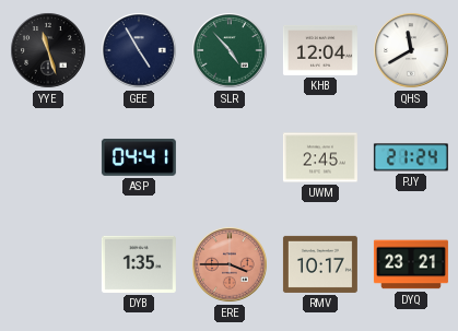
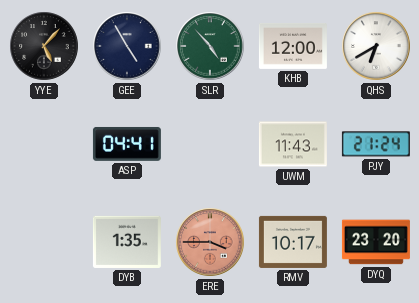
YYE: 11:27 -> 5:07
KHB: 12:04 -> 12:00
QHS: 11:40 -> 6:40
UWM: 2:45 -> 11:43
DYQ: 23:21 -> 23:20
